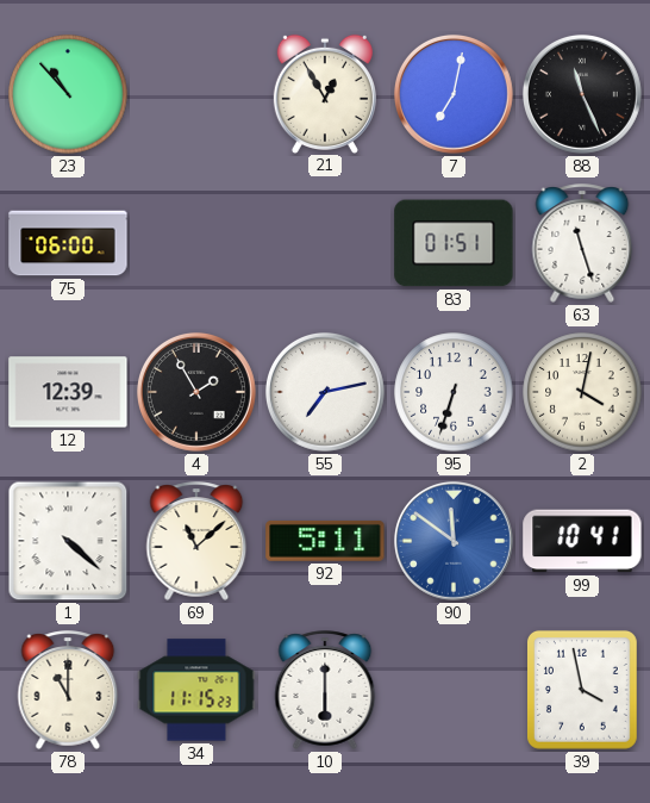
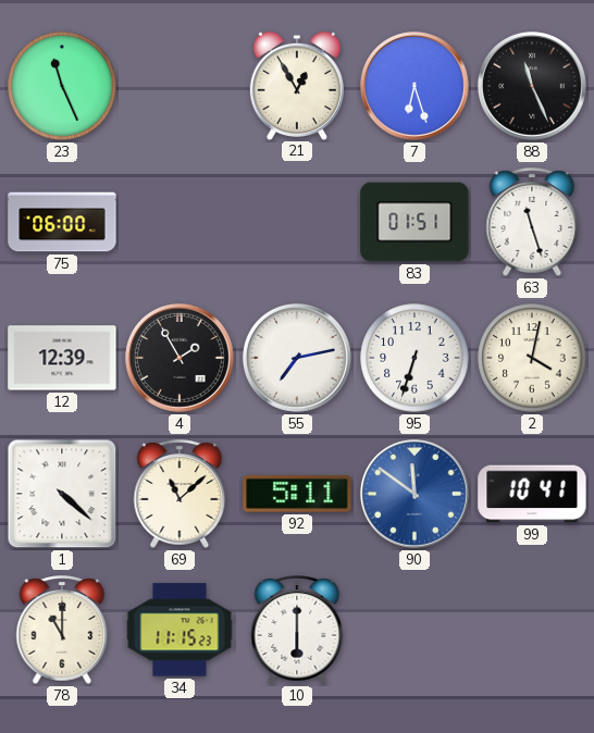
23: 10:53 -> 11:26
7: 7:02 -> 6:27
39: 3:58 -> none
